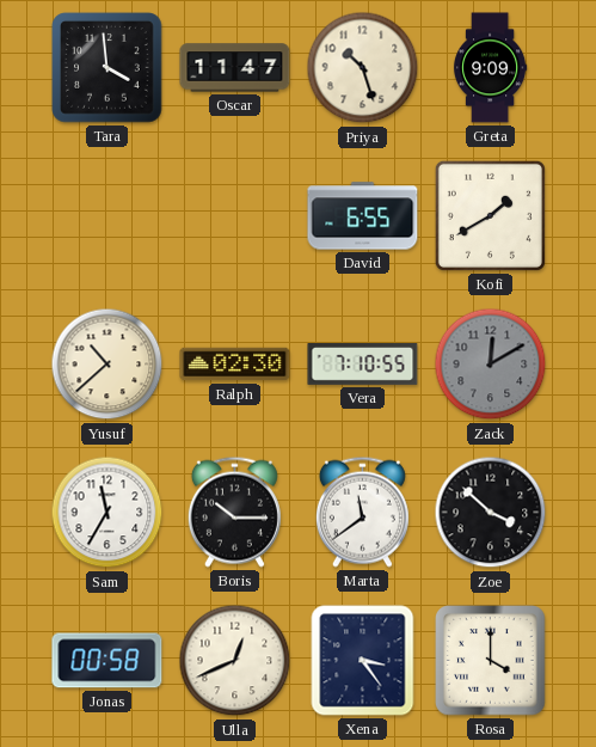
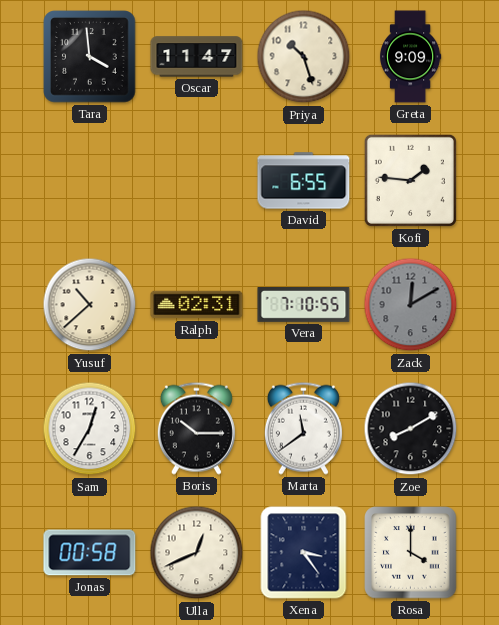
Kofi: 1:40 -> 1:46
Ralph: 02:30 -> 02:31
Sam: 11:35 -> 12:35
Zoe: 3:52 -> 8:10
